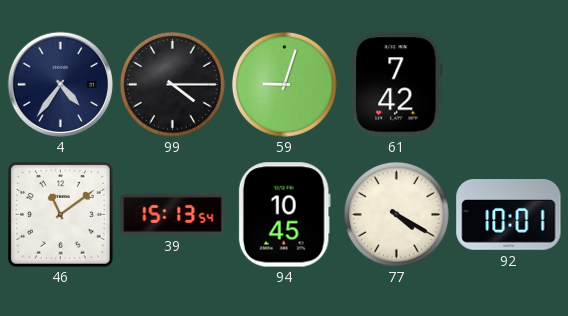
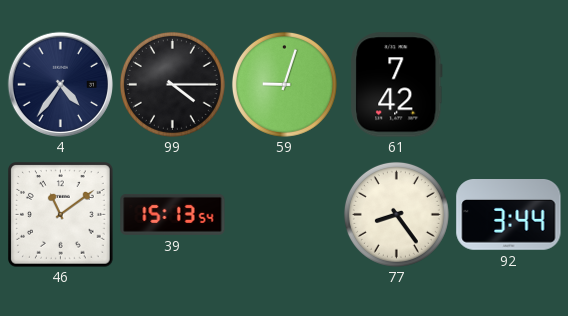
94: 10:45 -> none
77: 4:20 -> 8:24
92: 10:01 -> 3:44
